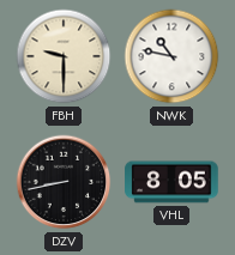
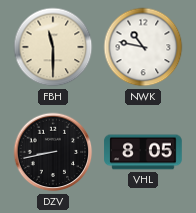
FBH: 9:30 -> 11:30
